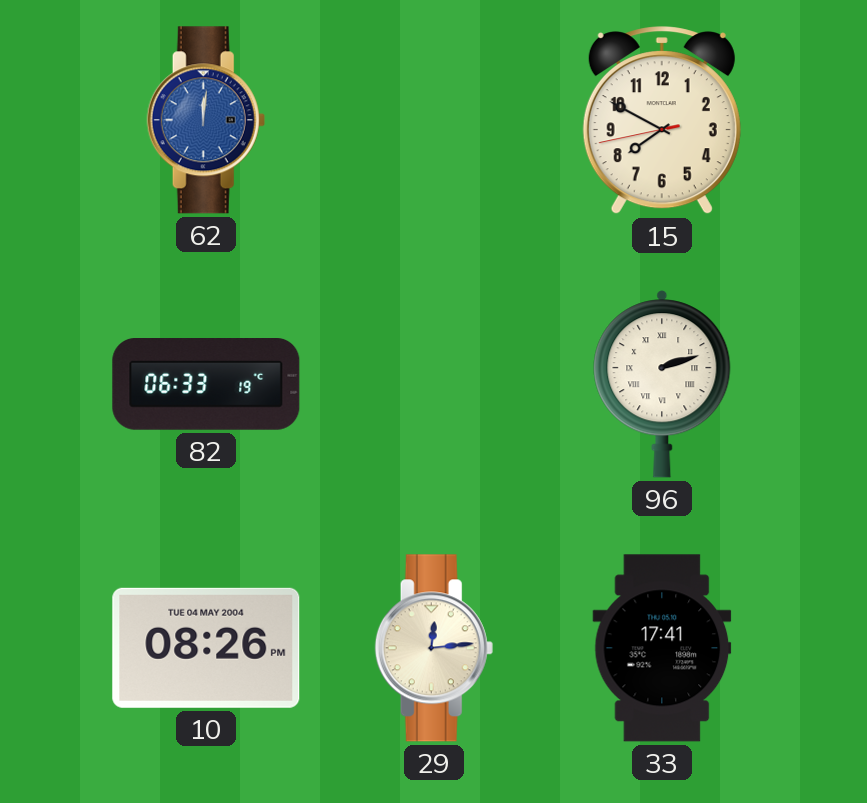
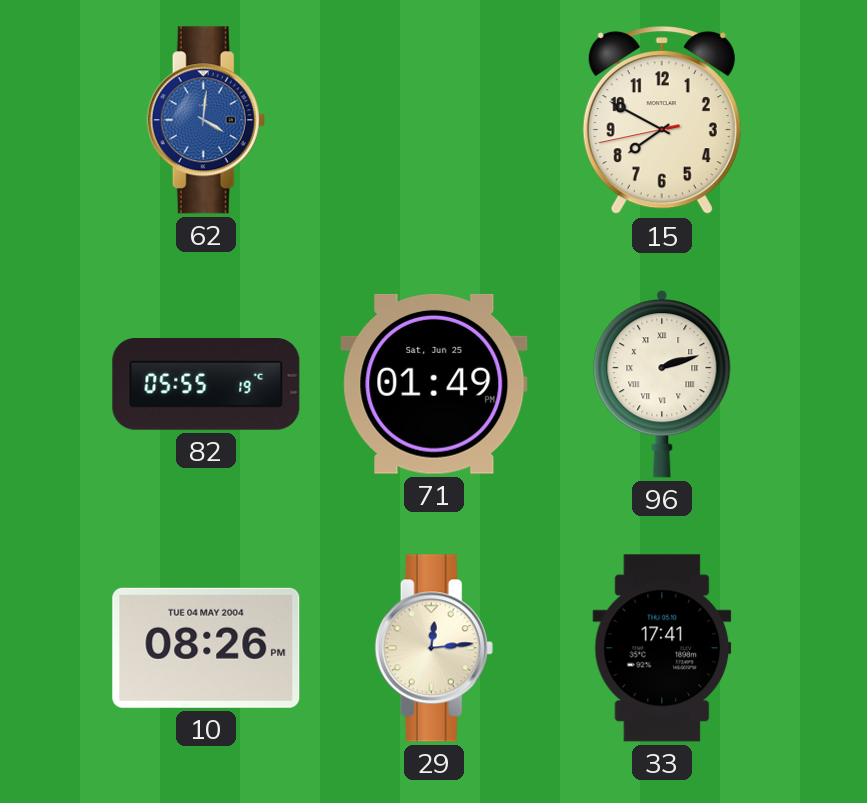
62: 12:01 -> 4:01
82: 06:33 -> 05:55
71: none -> 01:49
